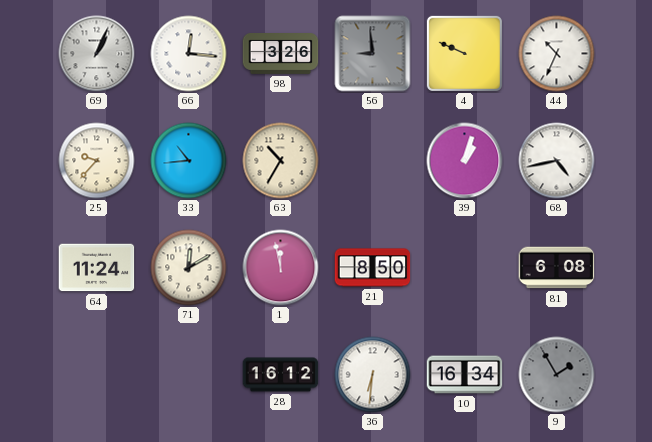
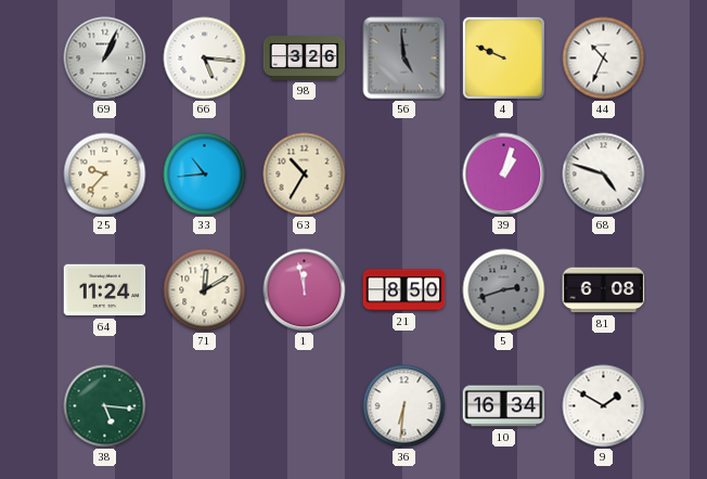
66: 12:16 -> 5:16
56: 8:59 -> 4:59
68: 4:43 -> 4:48
5: none -> 2:42
38: none -> 5:16
28: 16:12 -> none
9: 1:55 -> 1:50
9 dial: grey -> white
